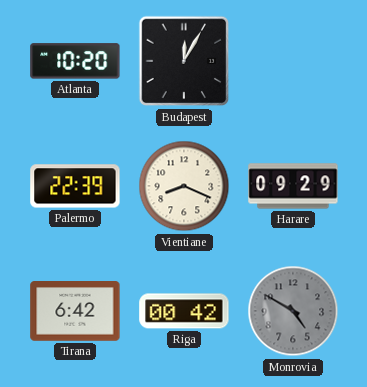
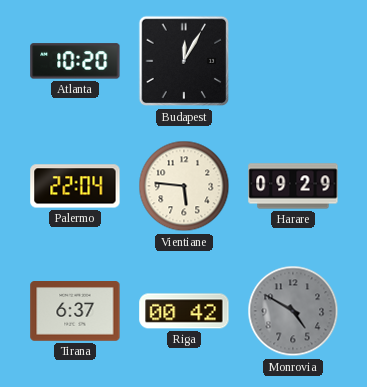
Palermo: 22:39 -> 22:04
Vientiane: 8:19 -> 5:46
Tirana: 6:42 -> 6:37
